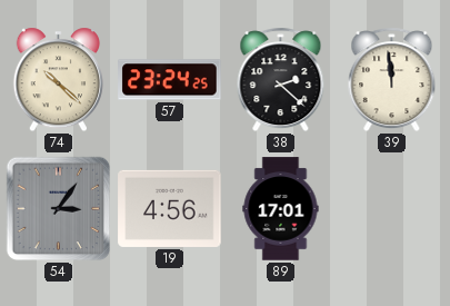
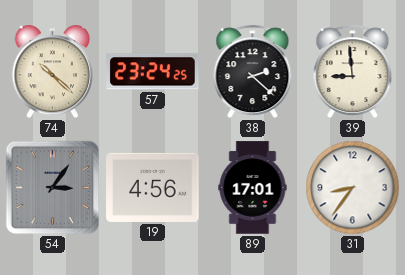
39: 11:59 -> 8:59
31: none -> 8:36
